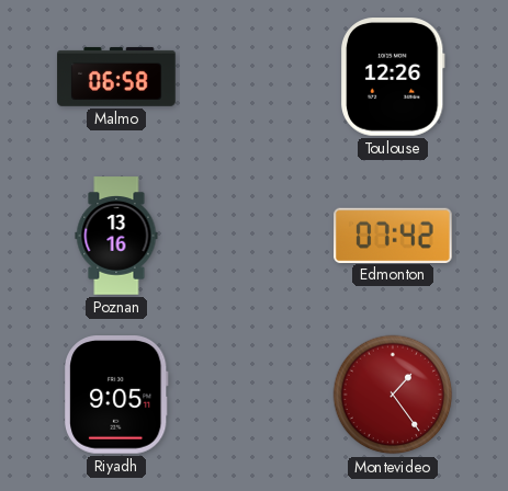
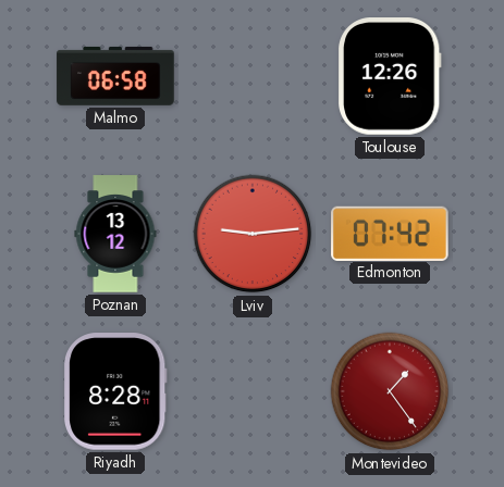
Poznan: 13:16 -> 13:12
Lviv: none -> 9:14
Riyadh: 9:05 -> 8:28
